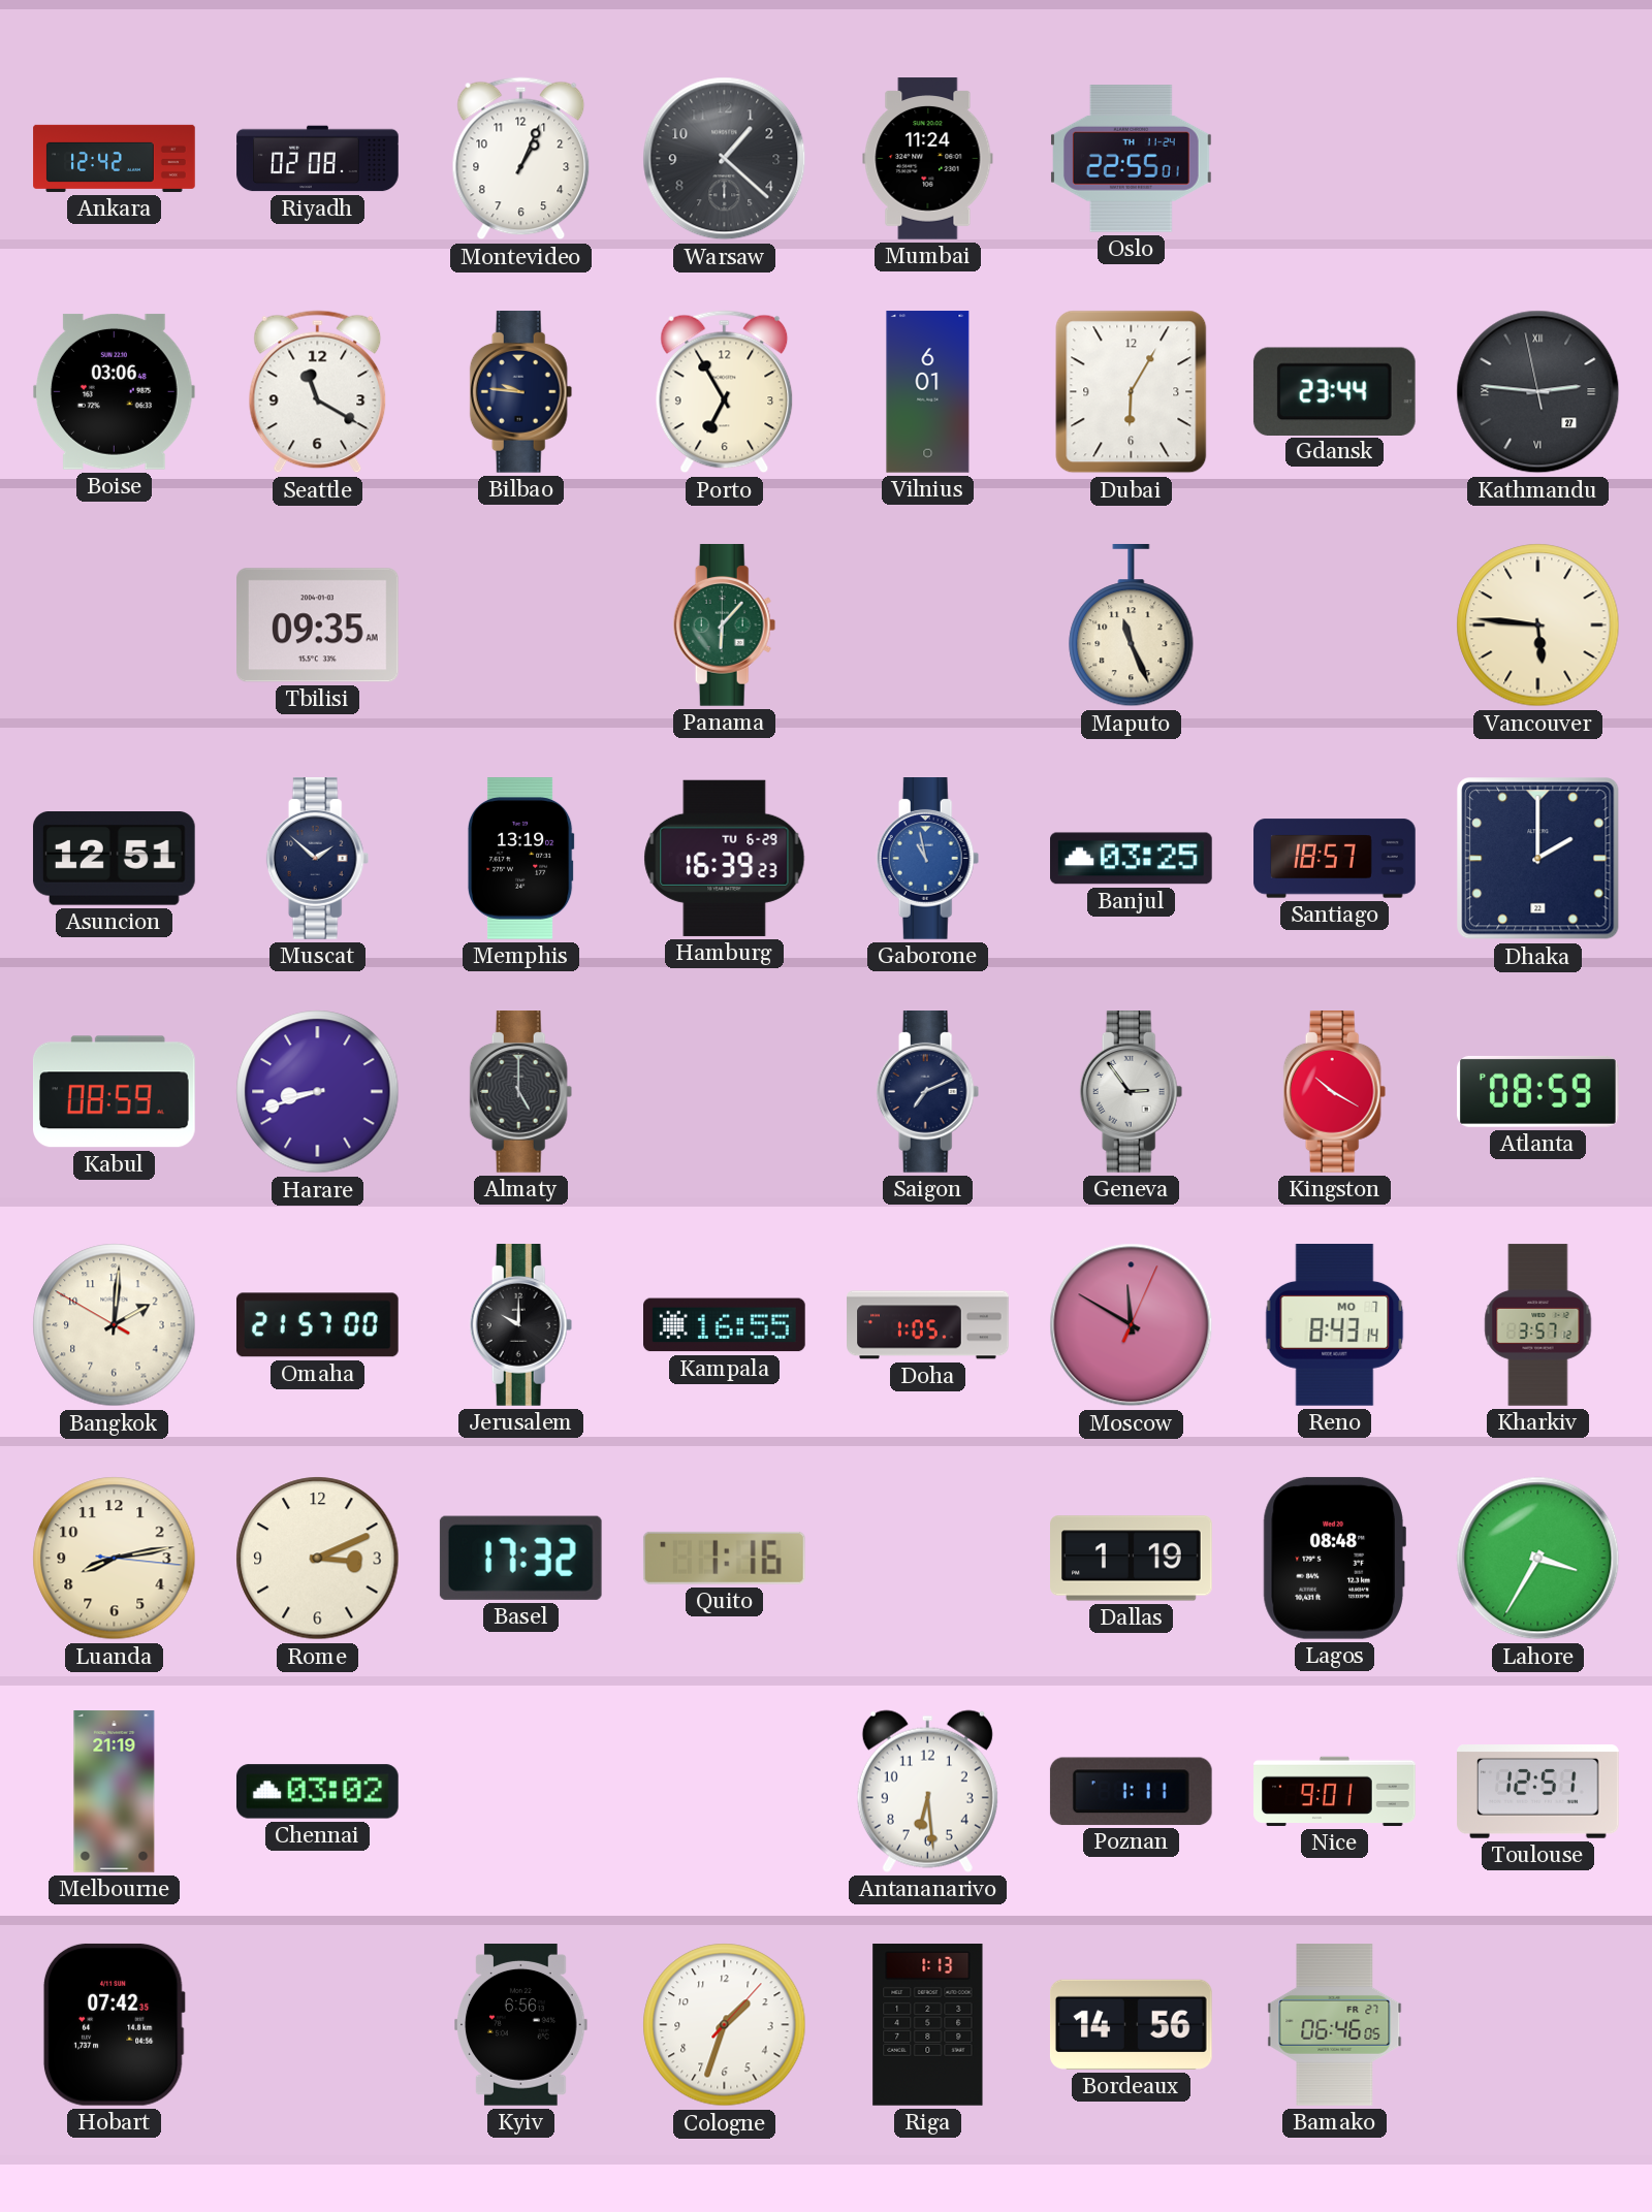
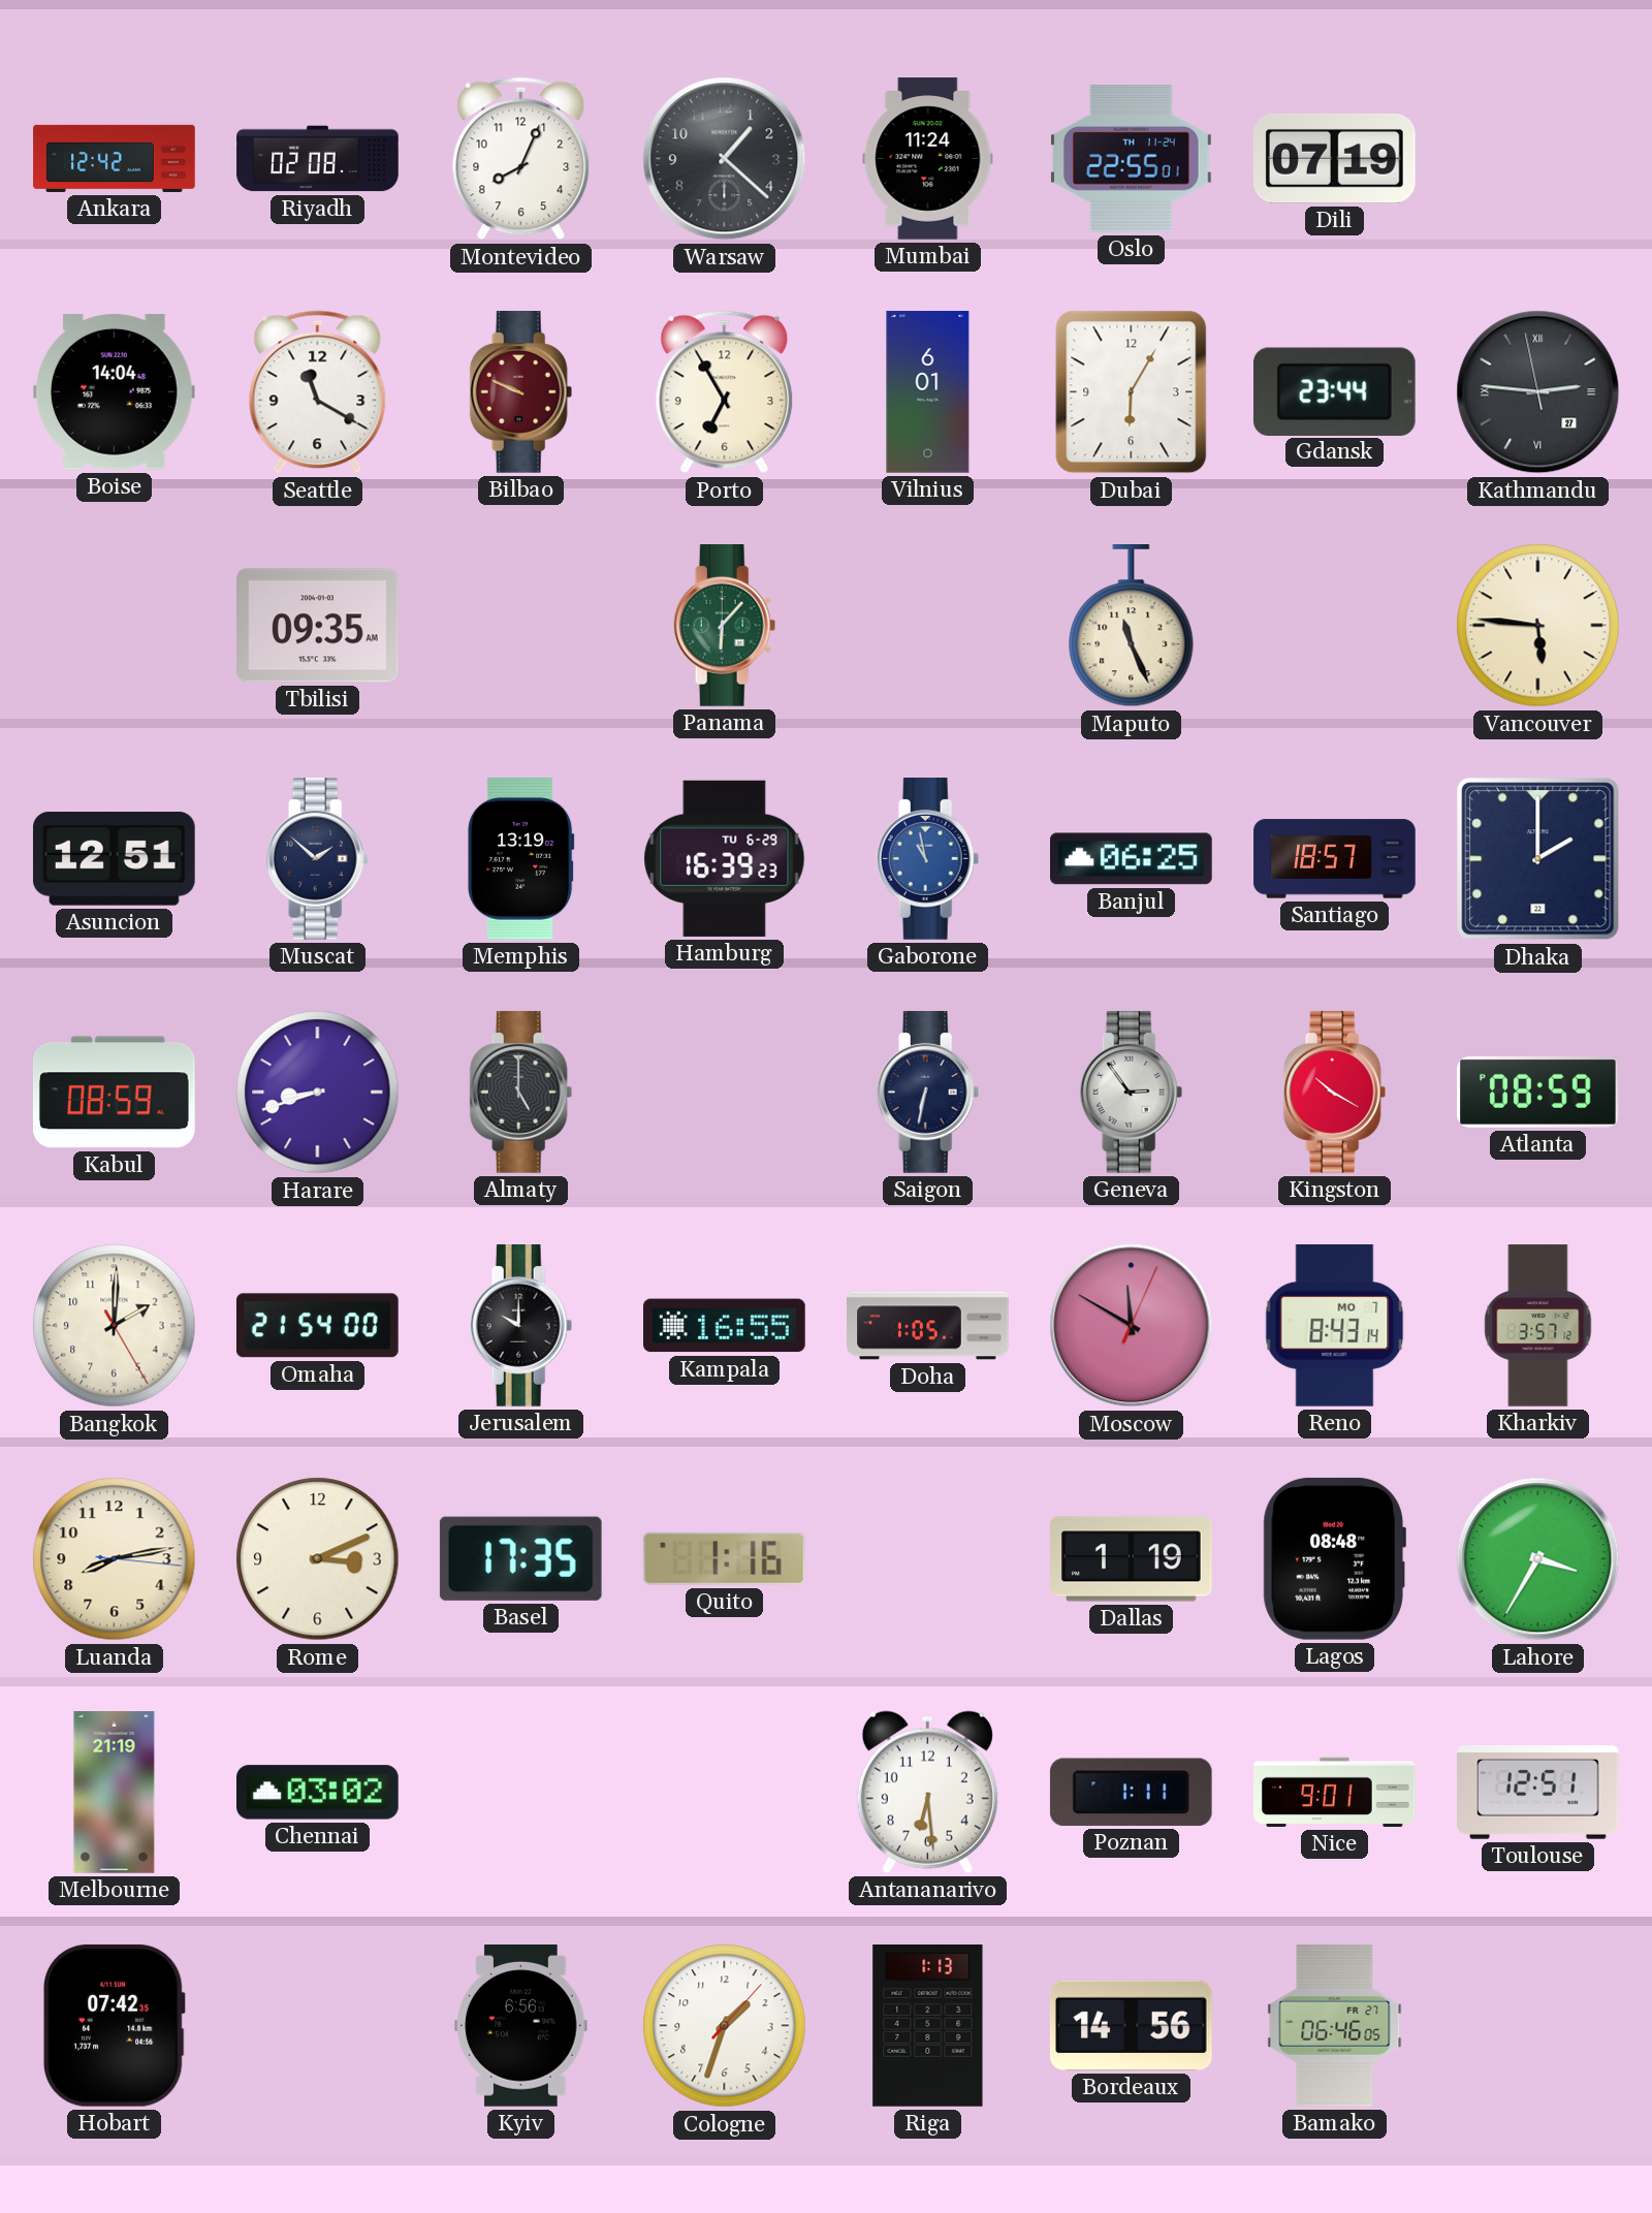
Montevideo: 1:04 -> 8:04
Dili: none -> 07:19
Boise: 03:06 -> 14:04
Bilbao: 9:46 -> 9:49
Bilbao dial: navy -> burgundy
Banjul: 03:25 -> 06:25
Saigon: 7:11 -> 6:32
Bangkok: 2:00:50 -> 2:00:25
Omaha: 21:57 -> 21:54
Basel: 17:32 -> 17:35
